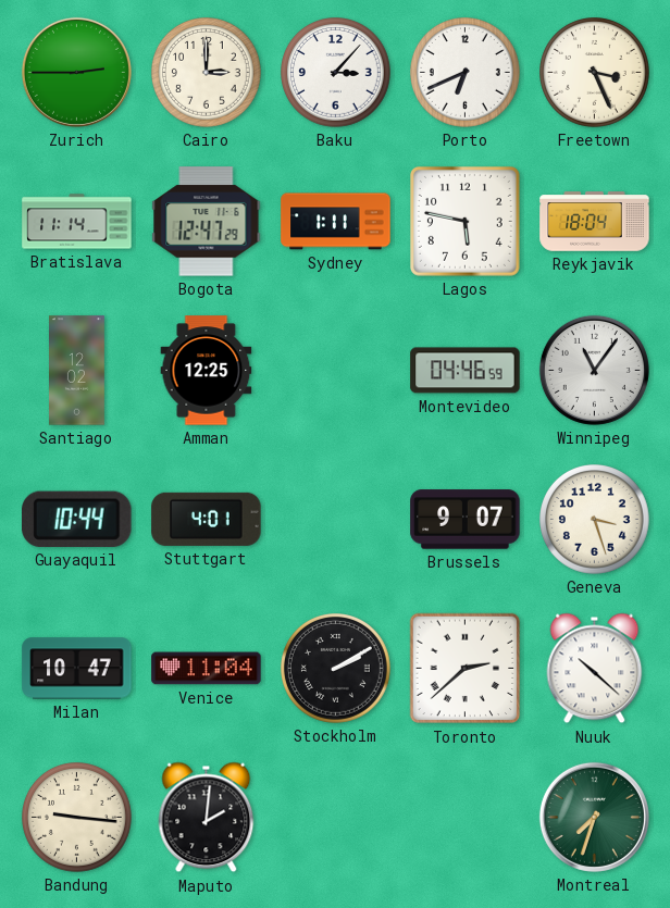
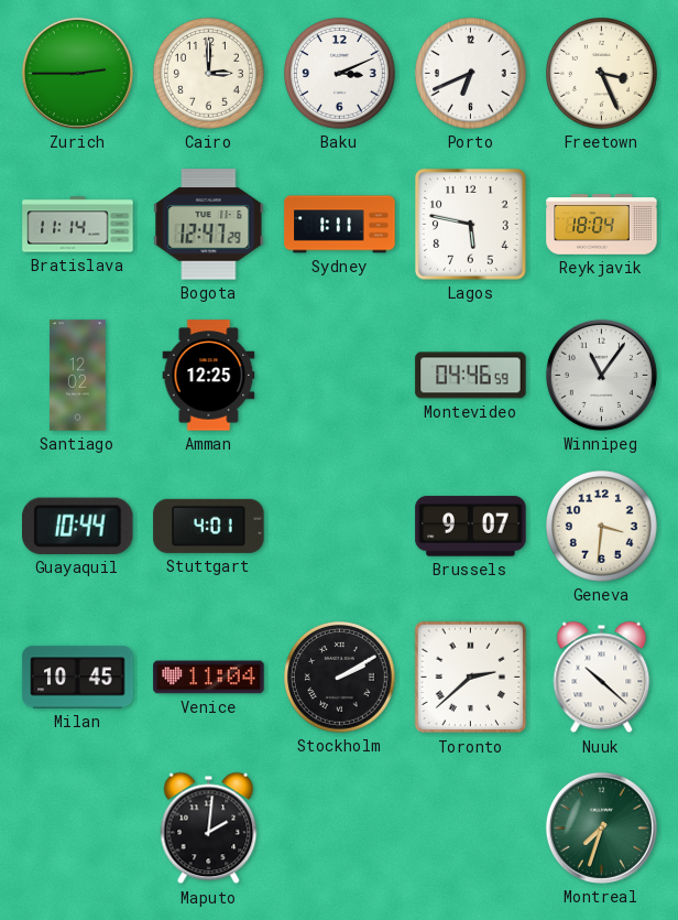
Baku: 3:07 -> 3:11
Geneva: 3:27 -> 3:31
Milan: 10:47 -> 10:45
Bandung: 9:16 -> none
